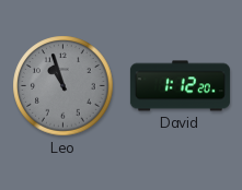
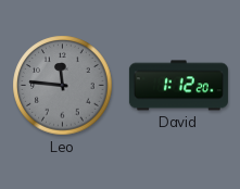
Leo: 10:57 -> 11:46
